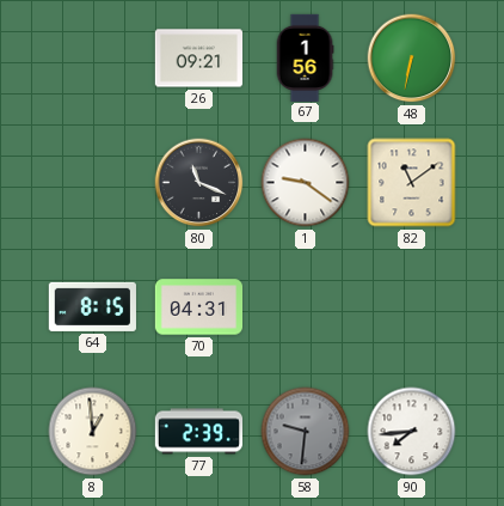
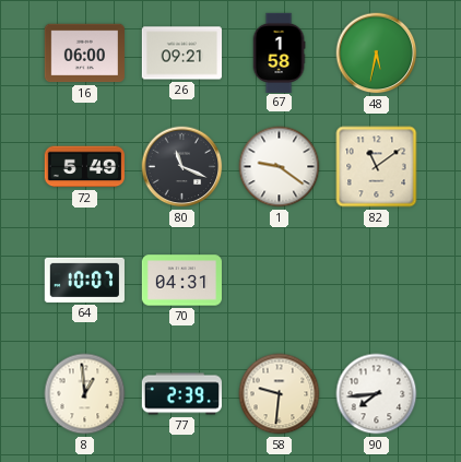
16: none -> 06:00
67: 1:56 -> 1:58
48: 6:32 -> 5:32
72: none -> 5:49
64: 8:15 -> 10:07
58 dial: grey -> cream
